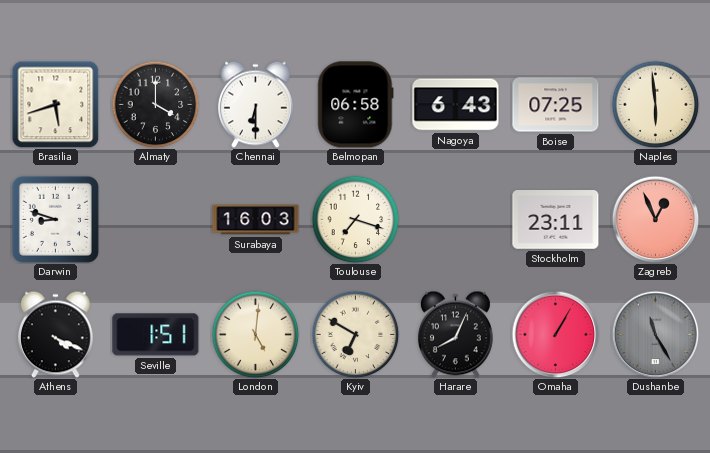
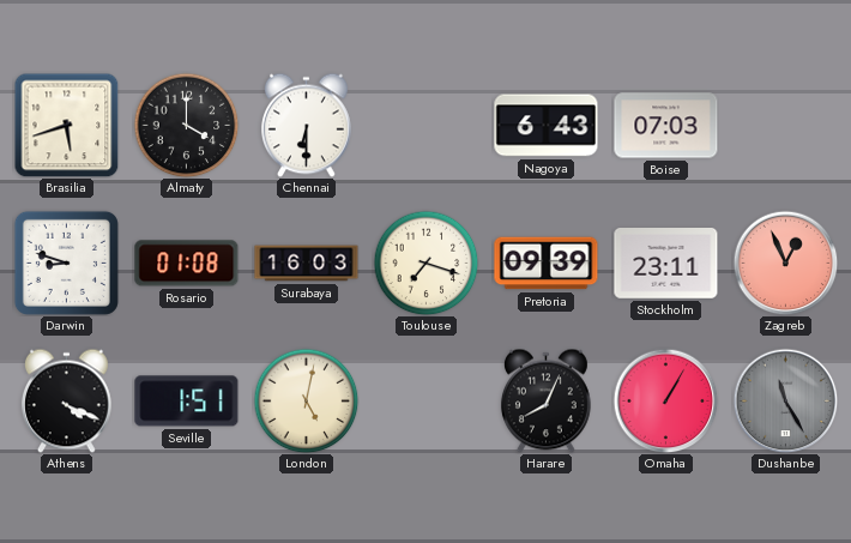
Belmopan: 06:58 -> none
Boise: 07:25 -> 07:03
Naples: 5:59 -> none
Rosario: none -> 01:08
Pretoria: none -> 09:39
London: 5:01 -> 5:02
Kyiv: 6:50 -> none
